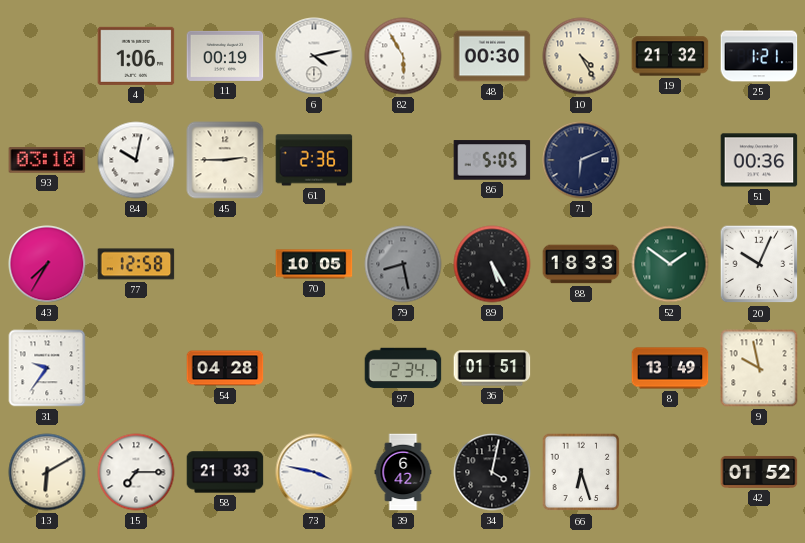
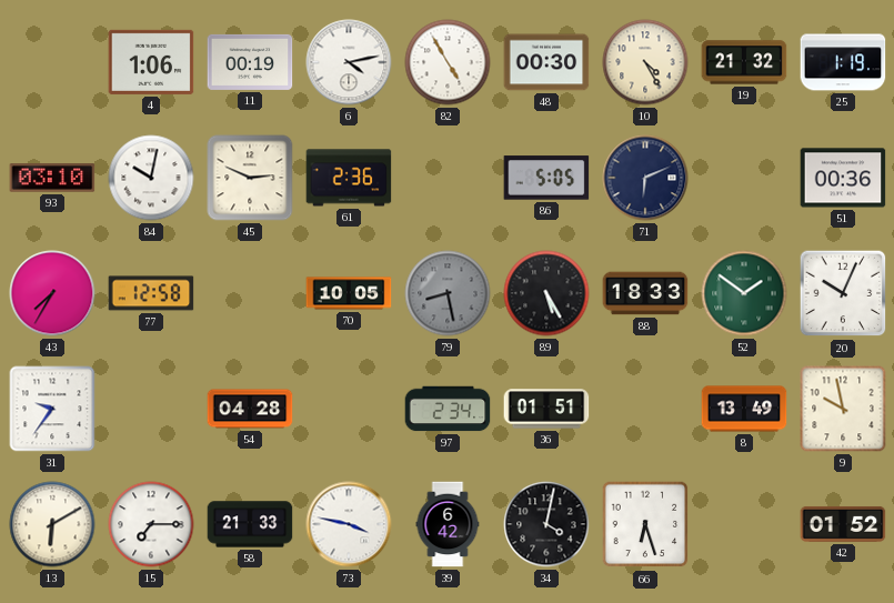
82: 5:55 -> 4:55
25: 1:21 -> 1:19
45: 2:45 -> 2:49
